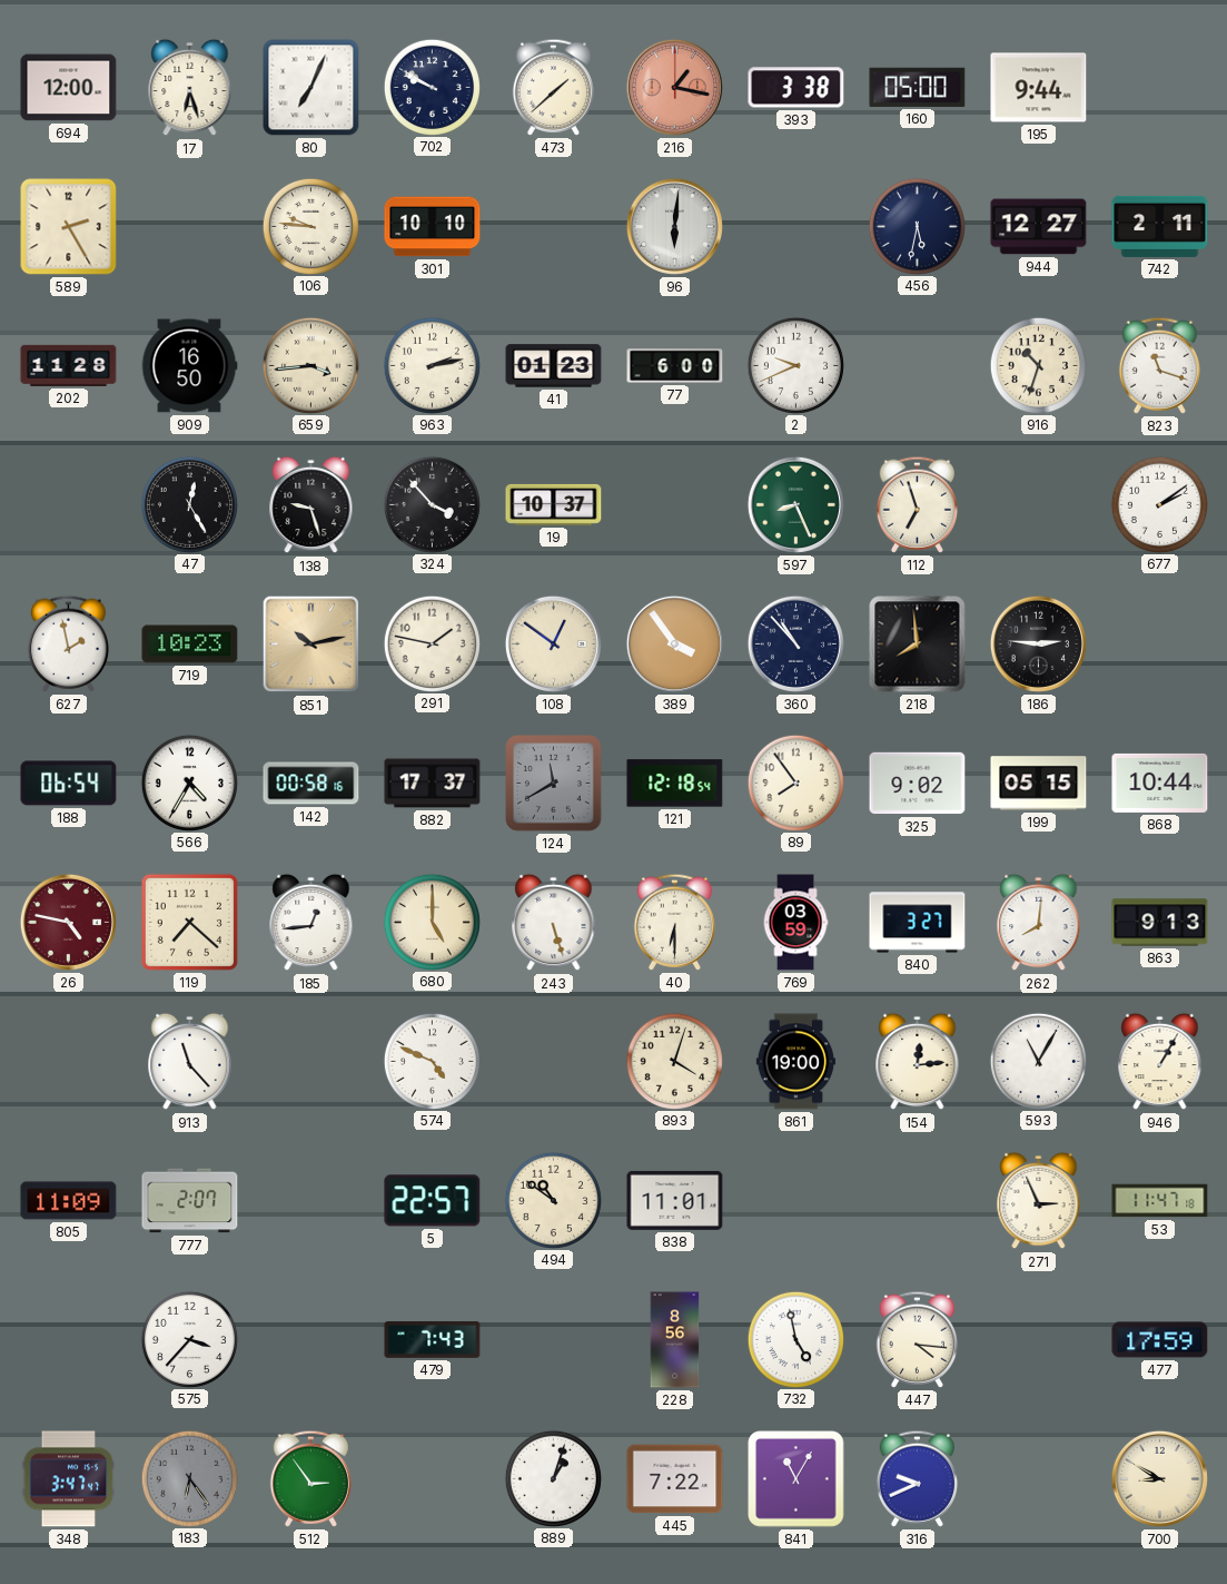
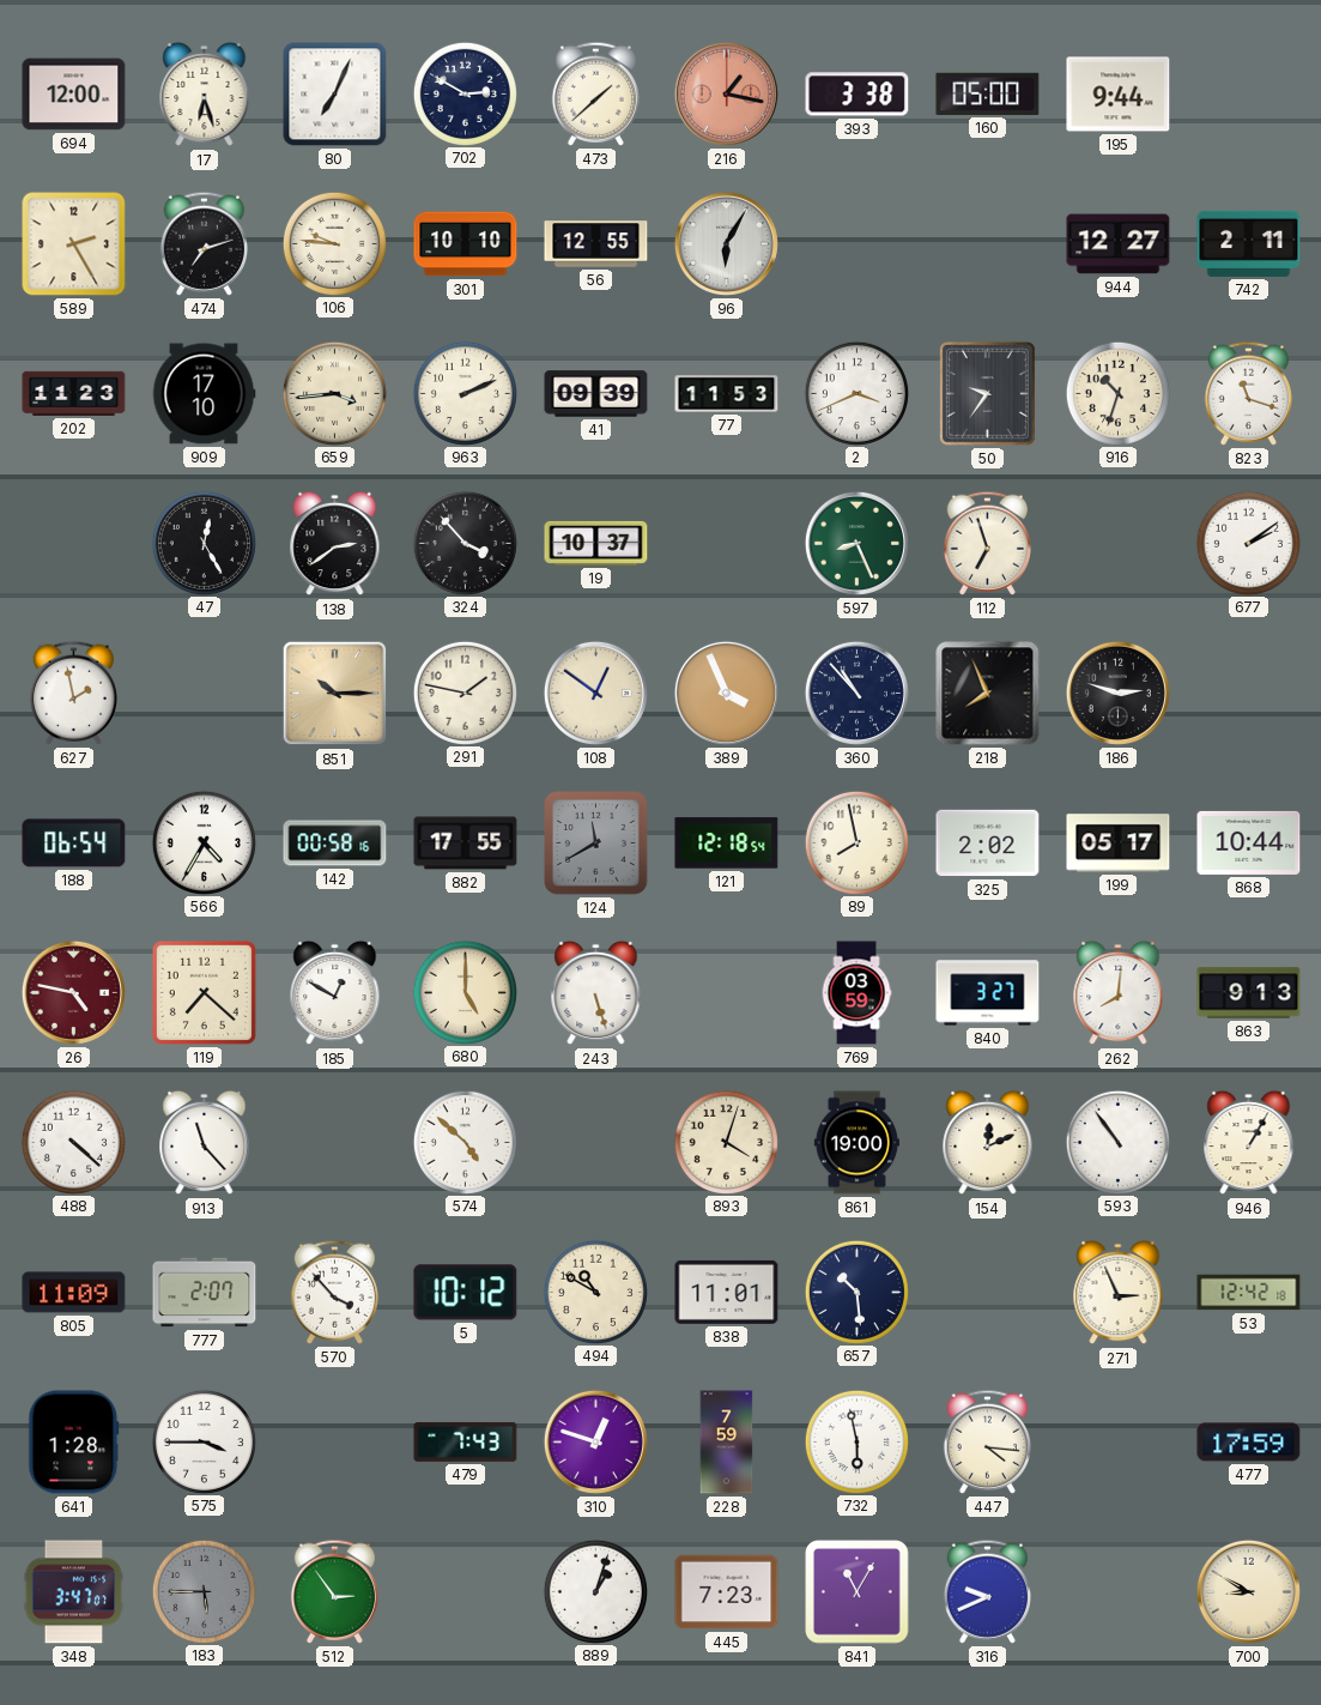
702: 9:50 -> 2:50
474: none -> 7:12
56: none -> 12:55
96: 6:01 -> 6:05
456: 5:32 -> none
202: 11:28 -> 11:23
909: 16:50 -> 17:10
963: 2:13 -> 2:11
41: 01:23 -> 09:39
77: 6:00 -> 11:53
2: 9:41 -> 3:41
50: none -> 9:36
138: 9:27 -> 2:39
719: 10:23 -> none
851: 10:13 -> 10:15
389: 3:54 -> 3:56
218: 7:59 -> 7:56
186: 2:46 -> 2:48
882: 17:37 -> 17:55
89: 7:54 -> 7:58
325: 9:02 -> 2:02
199: 05:15 -> 05:17
185: 12:44 -> 12:50
40: 6:30 -> none
488: none -> 4:22
574: 4:49 -> 4:52
154: 12:14 -> 12:11
593: 11:05 -> 10:54
570: none -> 3:53
5: 22:57 -> 10:12
494: 10:51 -> 10:50
657: none -> 10:29
53: 11:47 -> 12:42
641: none -> 1:28
575: 3:37 -> 3:45
310: none -> 12:48
228: 8:56 -> 7:59
732: 4:58 -> 5:58
348: 3:47:47 -> 3:47:07
183: 6:24 -> 5:45
445: 7:22 -> 7:23
